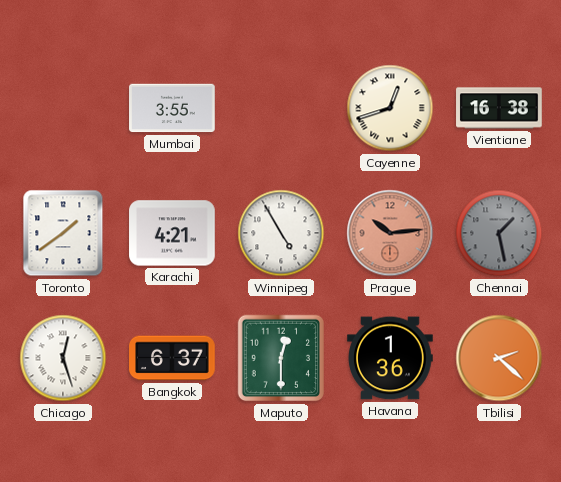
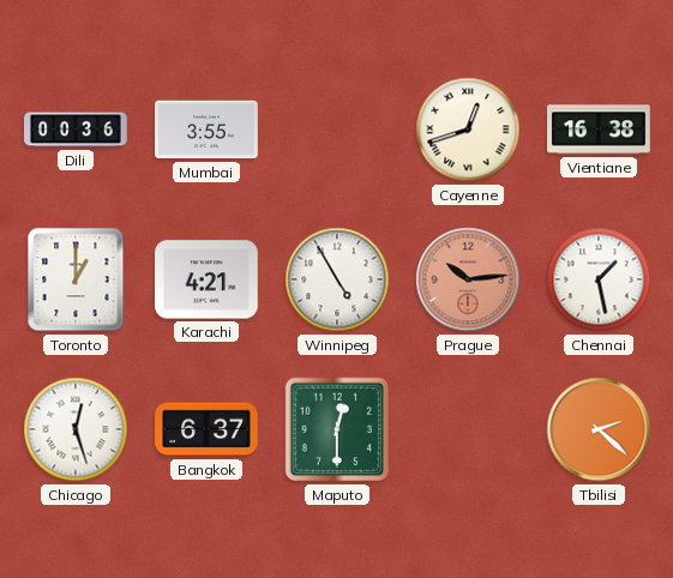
Dili: none -> 00:36
Toronto: 1:39 -> 1:00
Chennai dial: grey -> white
Havana: 1:36 -> none
